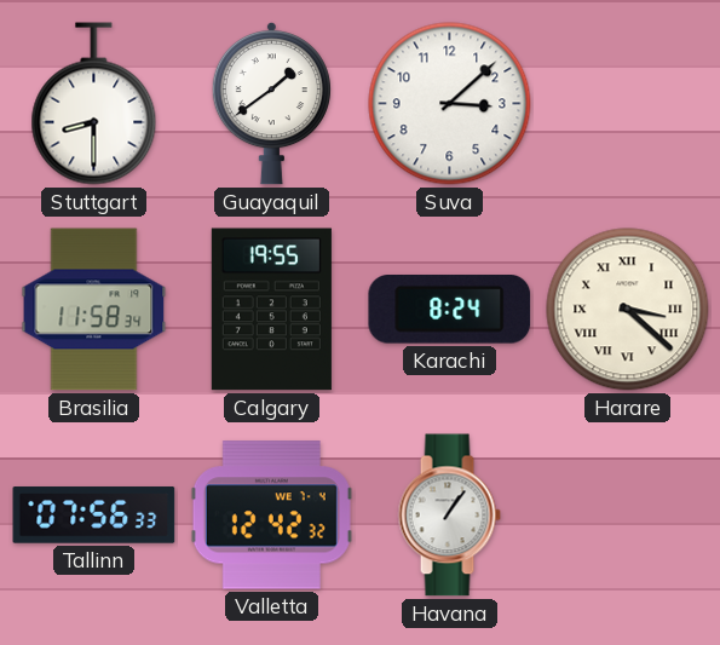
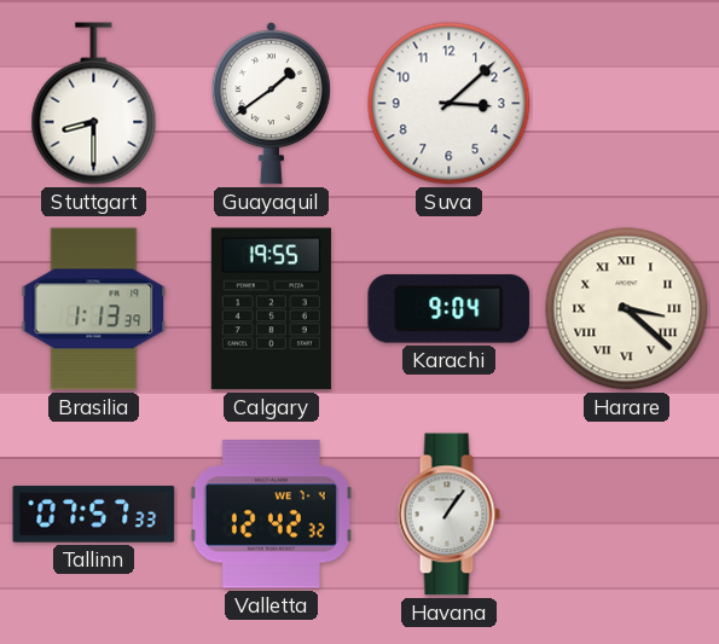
Brasilia: 11:58 -> 1:13
Karachi: 8:24 -> 9:04
Tallinn: 07:56 -> 07:57
